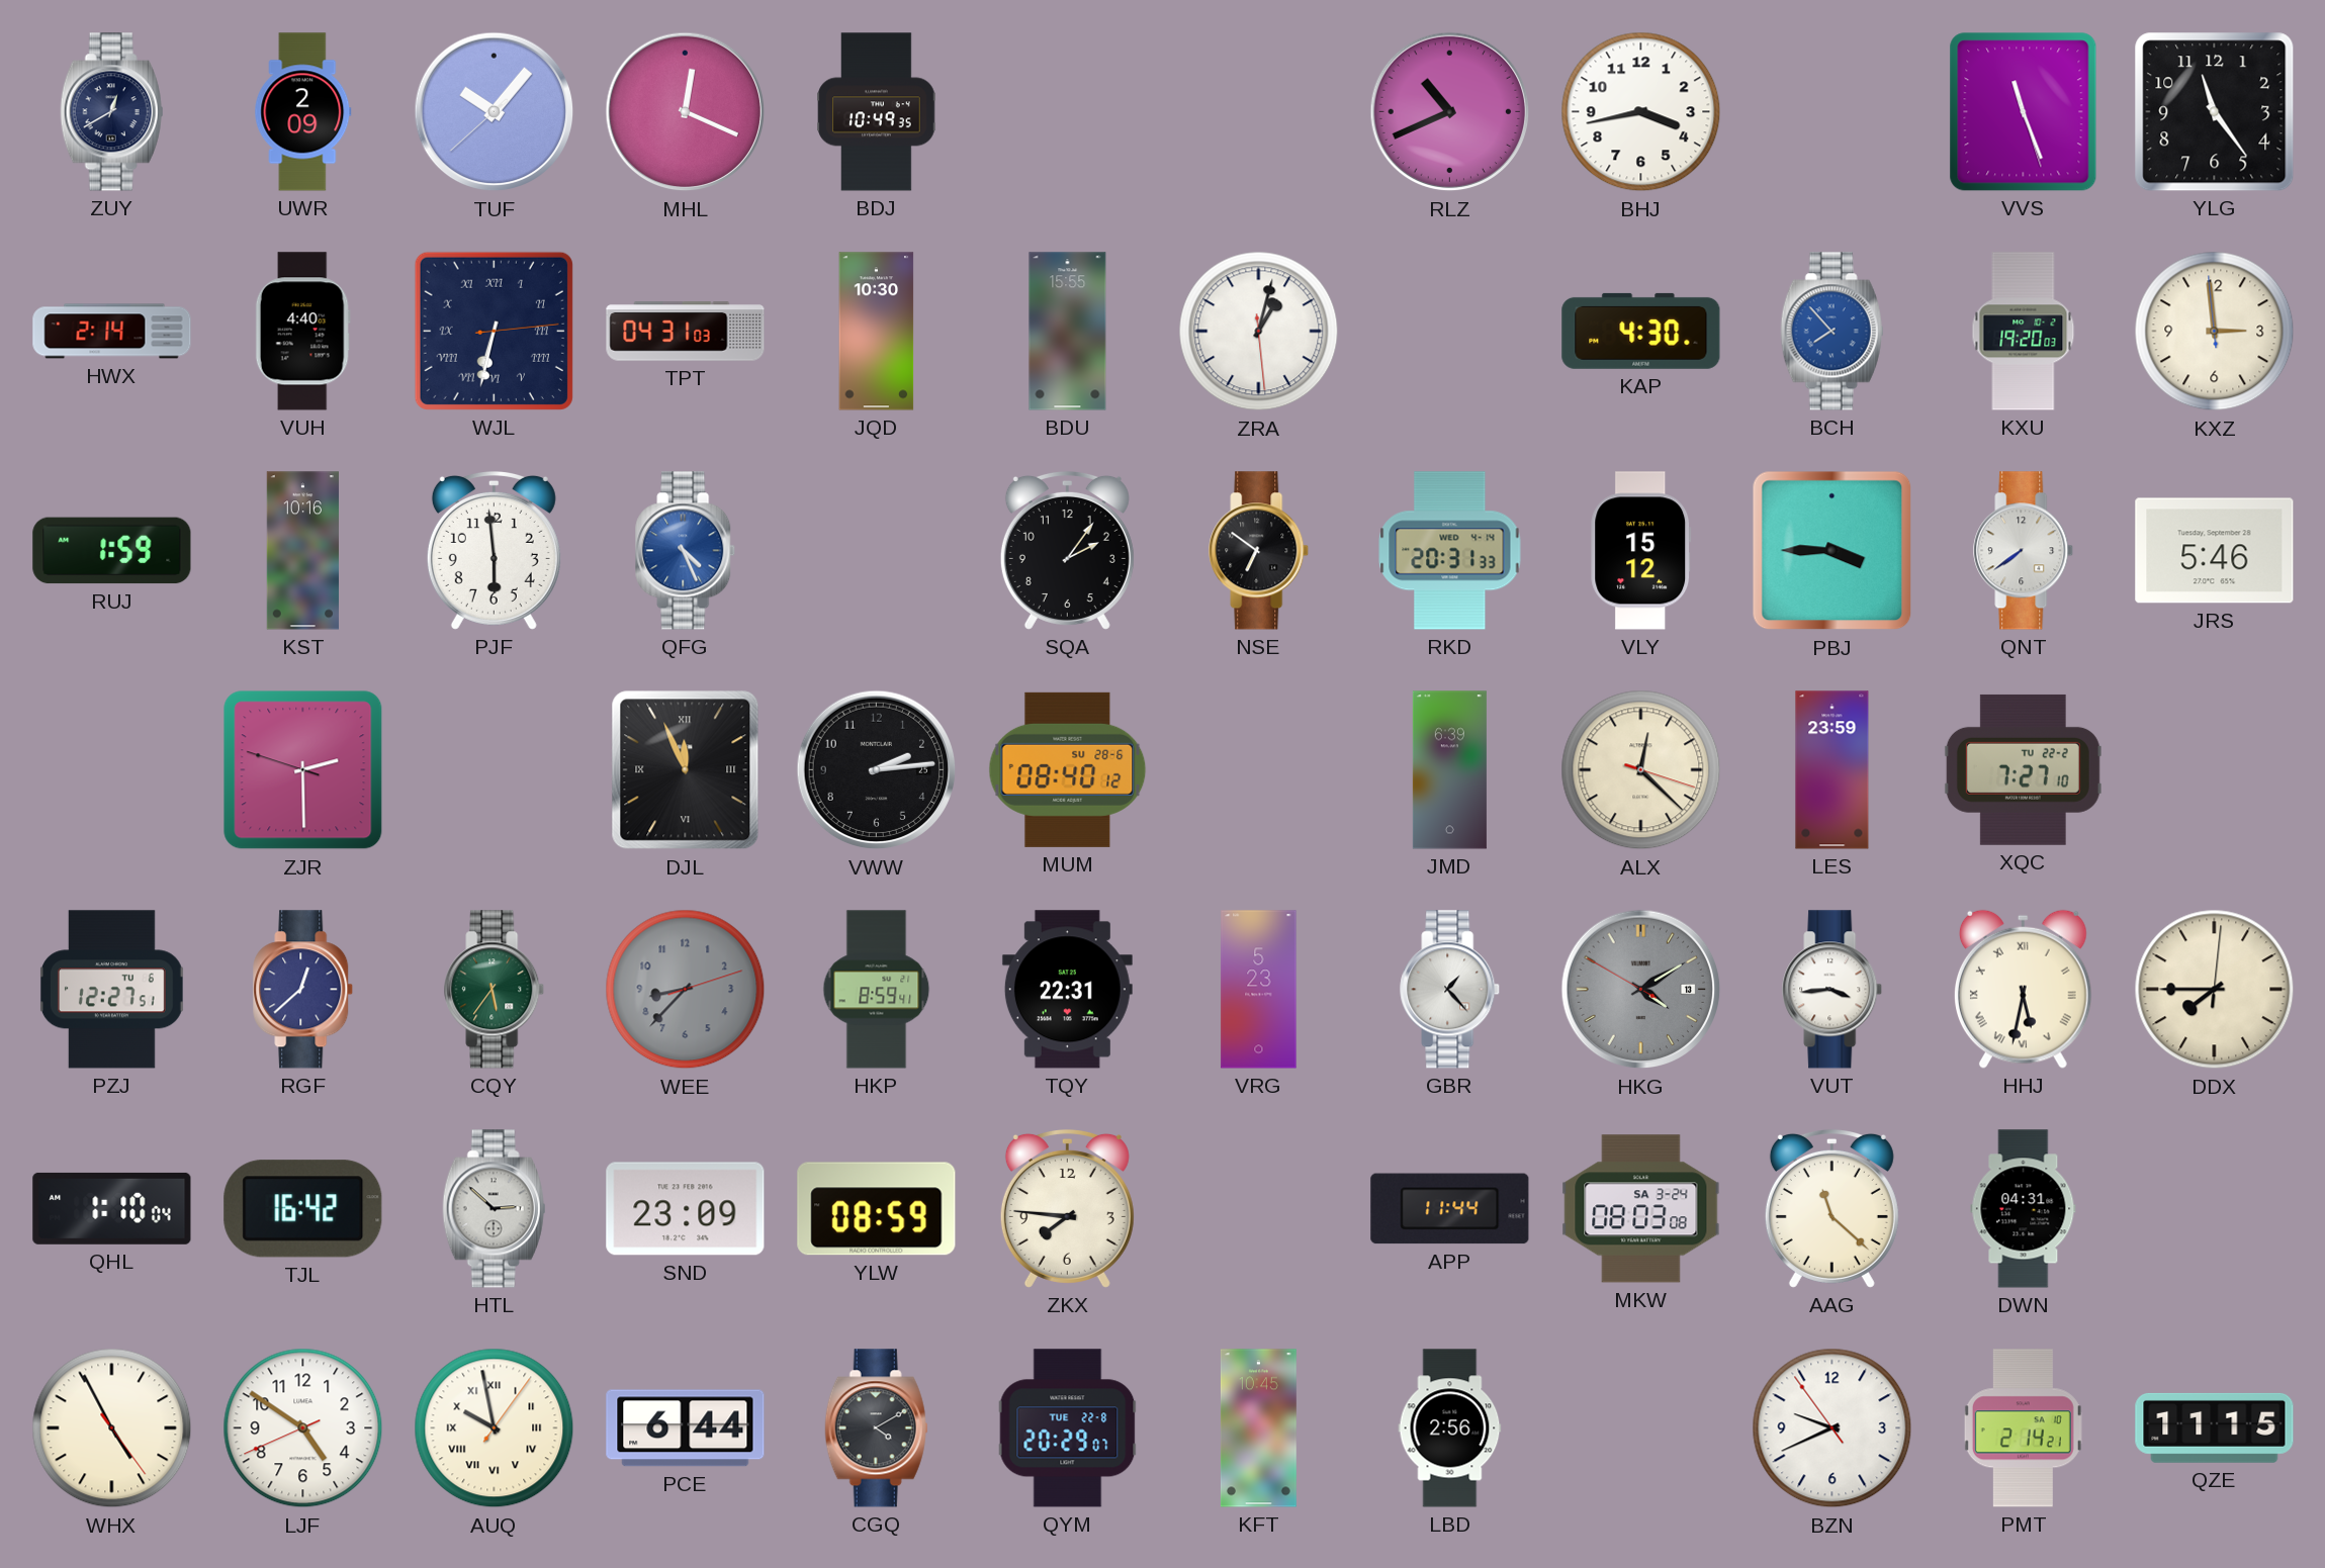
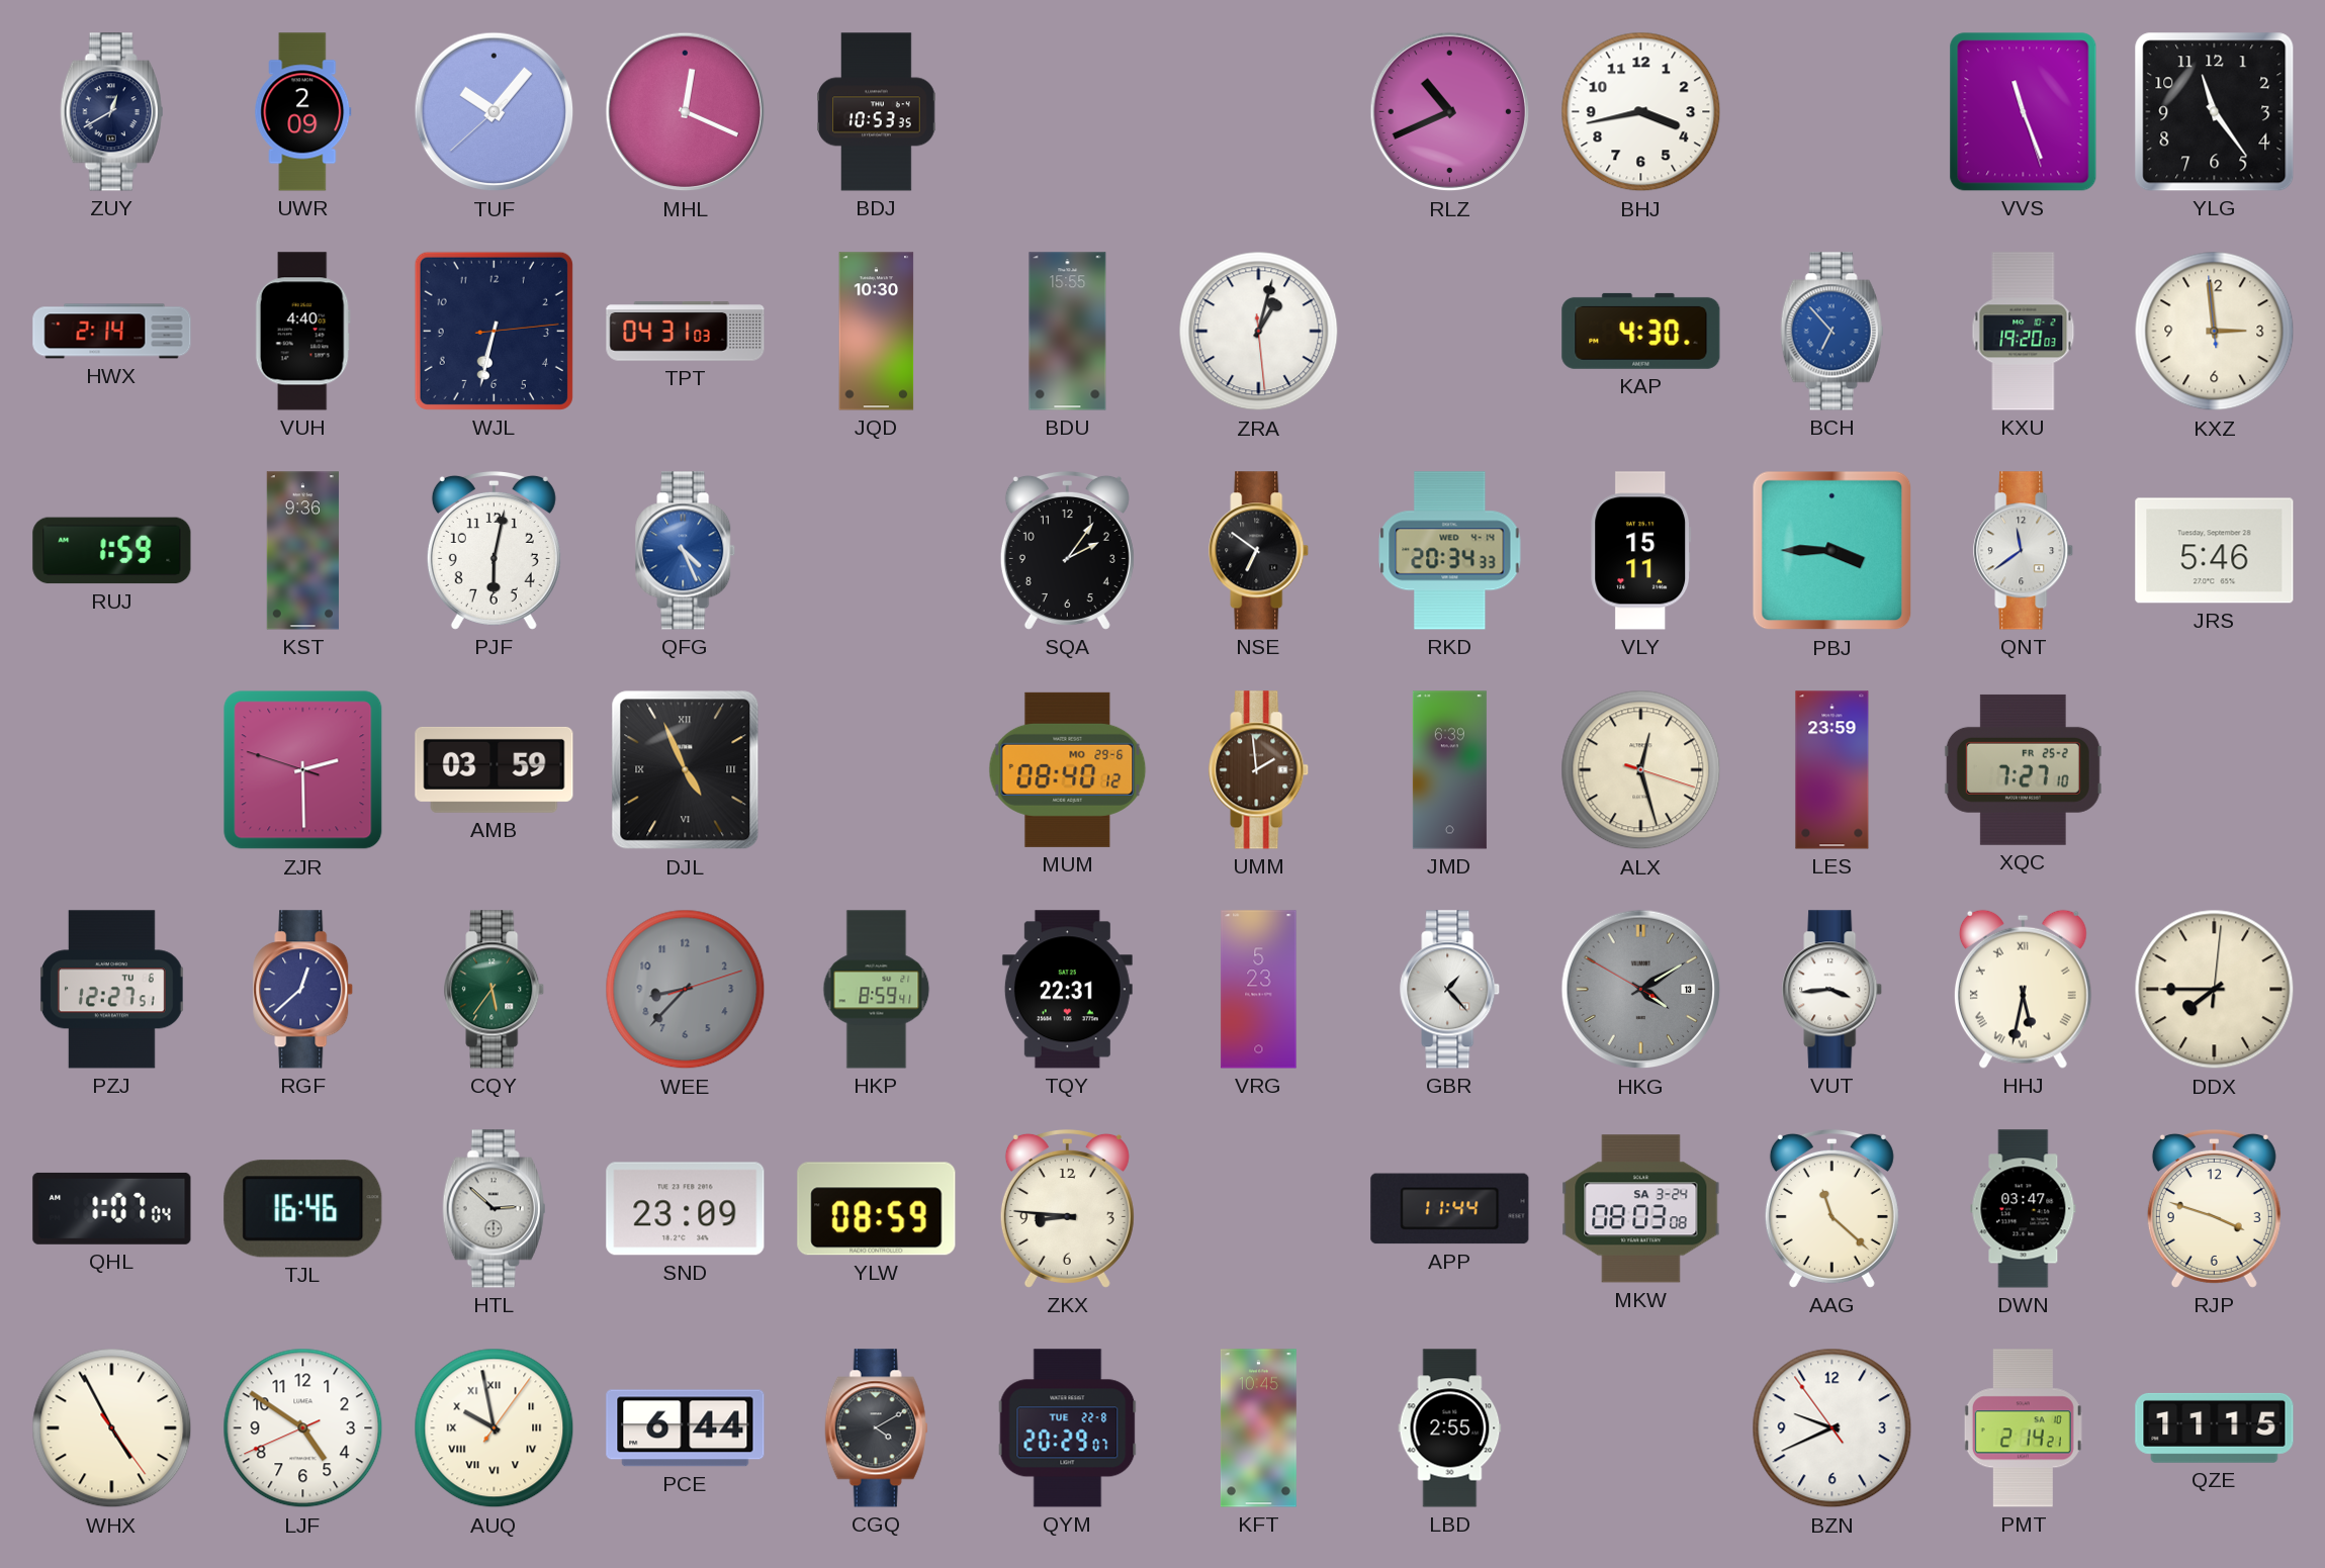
BDJ: 10:49 -> 10:53
WJL numerals: Roman -> Arabic
BCH: 7:53 -> 6:53
KST: 10:16 -> 9:36
PJF: 5:59 -> 6:02
RKD: 20:31 -> 20:34
VLY: 15:12 -> 15:11
QNT: 7:39 -> 11:39
AMB: none -> 03:59
DJL: 11:56 -> 4:56
VWW: 2:14 -> none
MUM date: SU 28-6 -> MO 29-6
UMM: none -> 1:59
ALX: 12:22 -> 12:27
XQC date: TU 22-2 -> FR 25-2
QHL: 1:10 -> 1:07
TJL: 16:42 -> 16:46
ZKX: 7:46 -> 8:46
DWN: 04:31 -> 03:47
RJP: none -> 3:48
LBD: 2:56 -> 2:55
